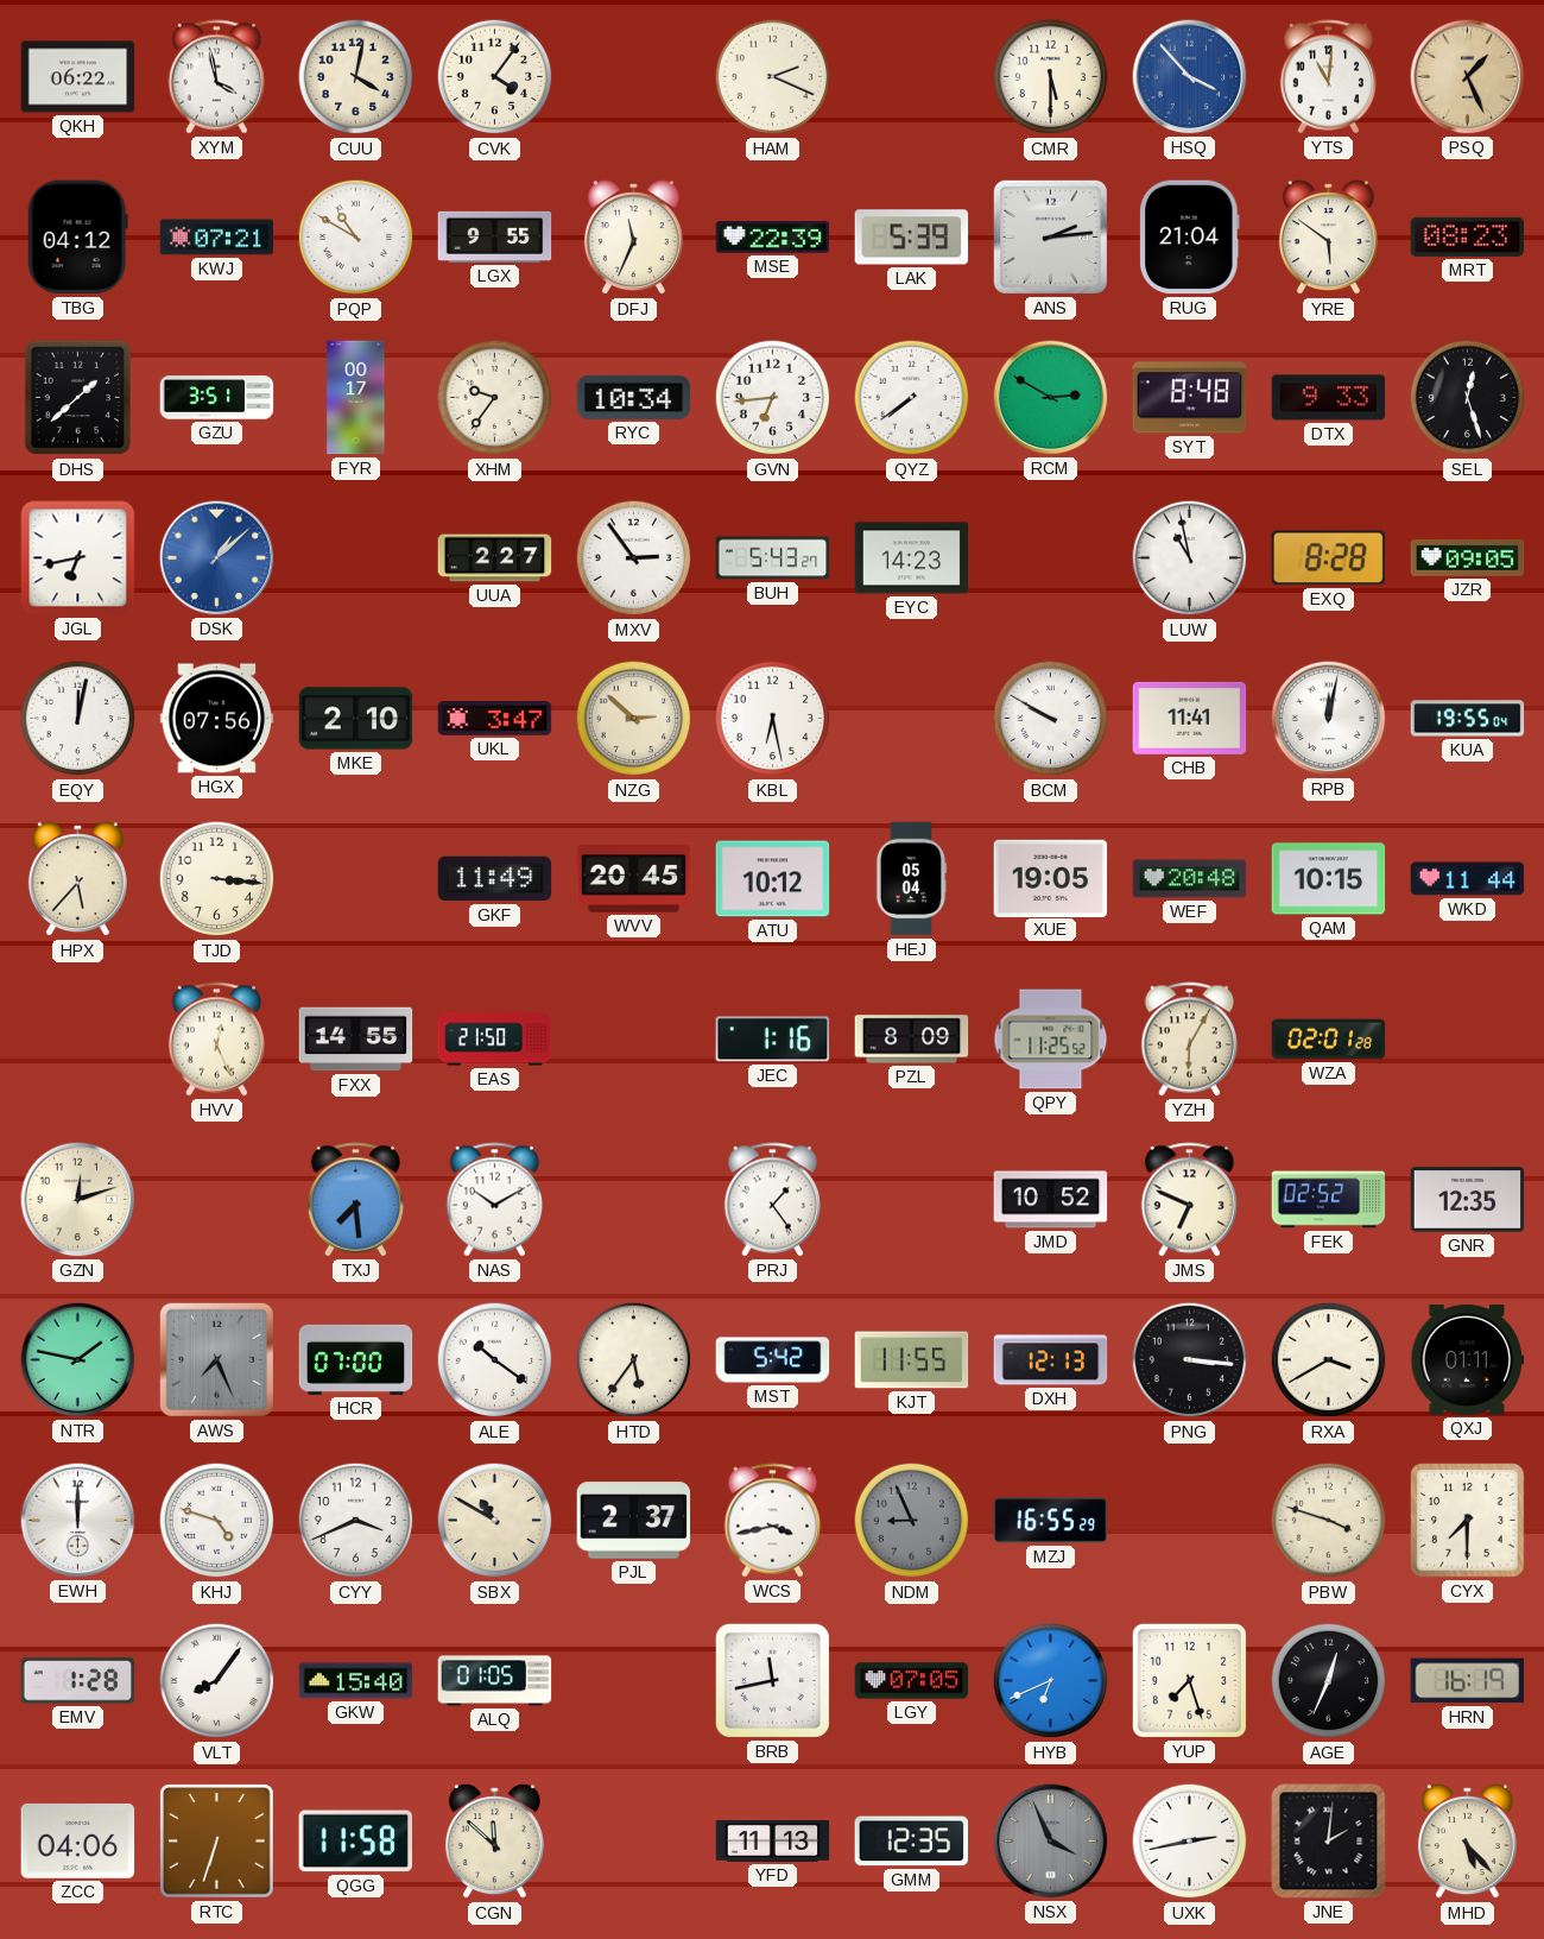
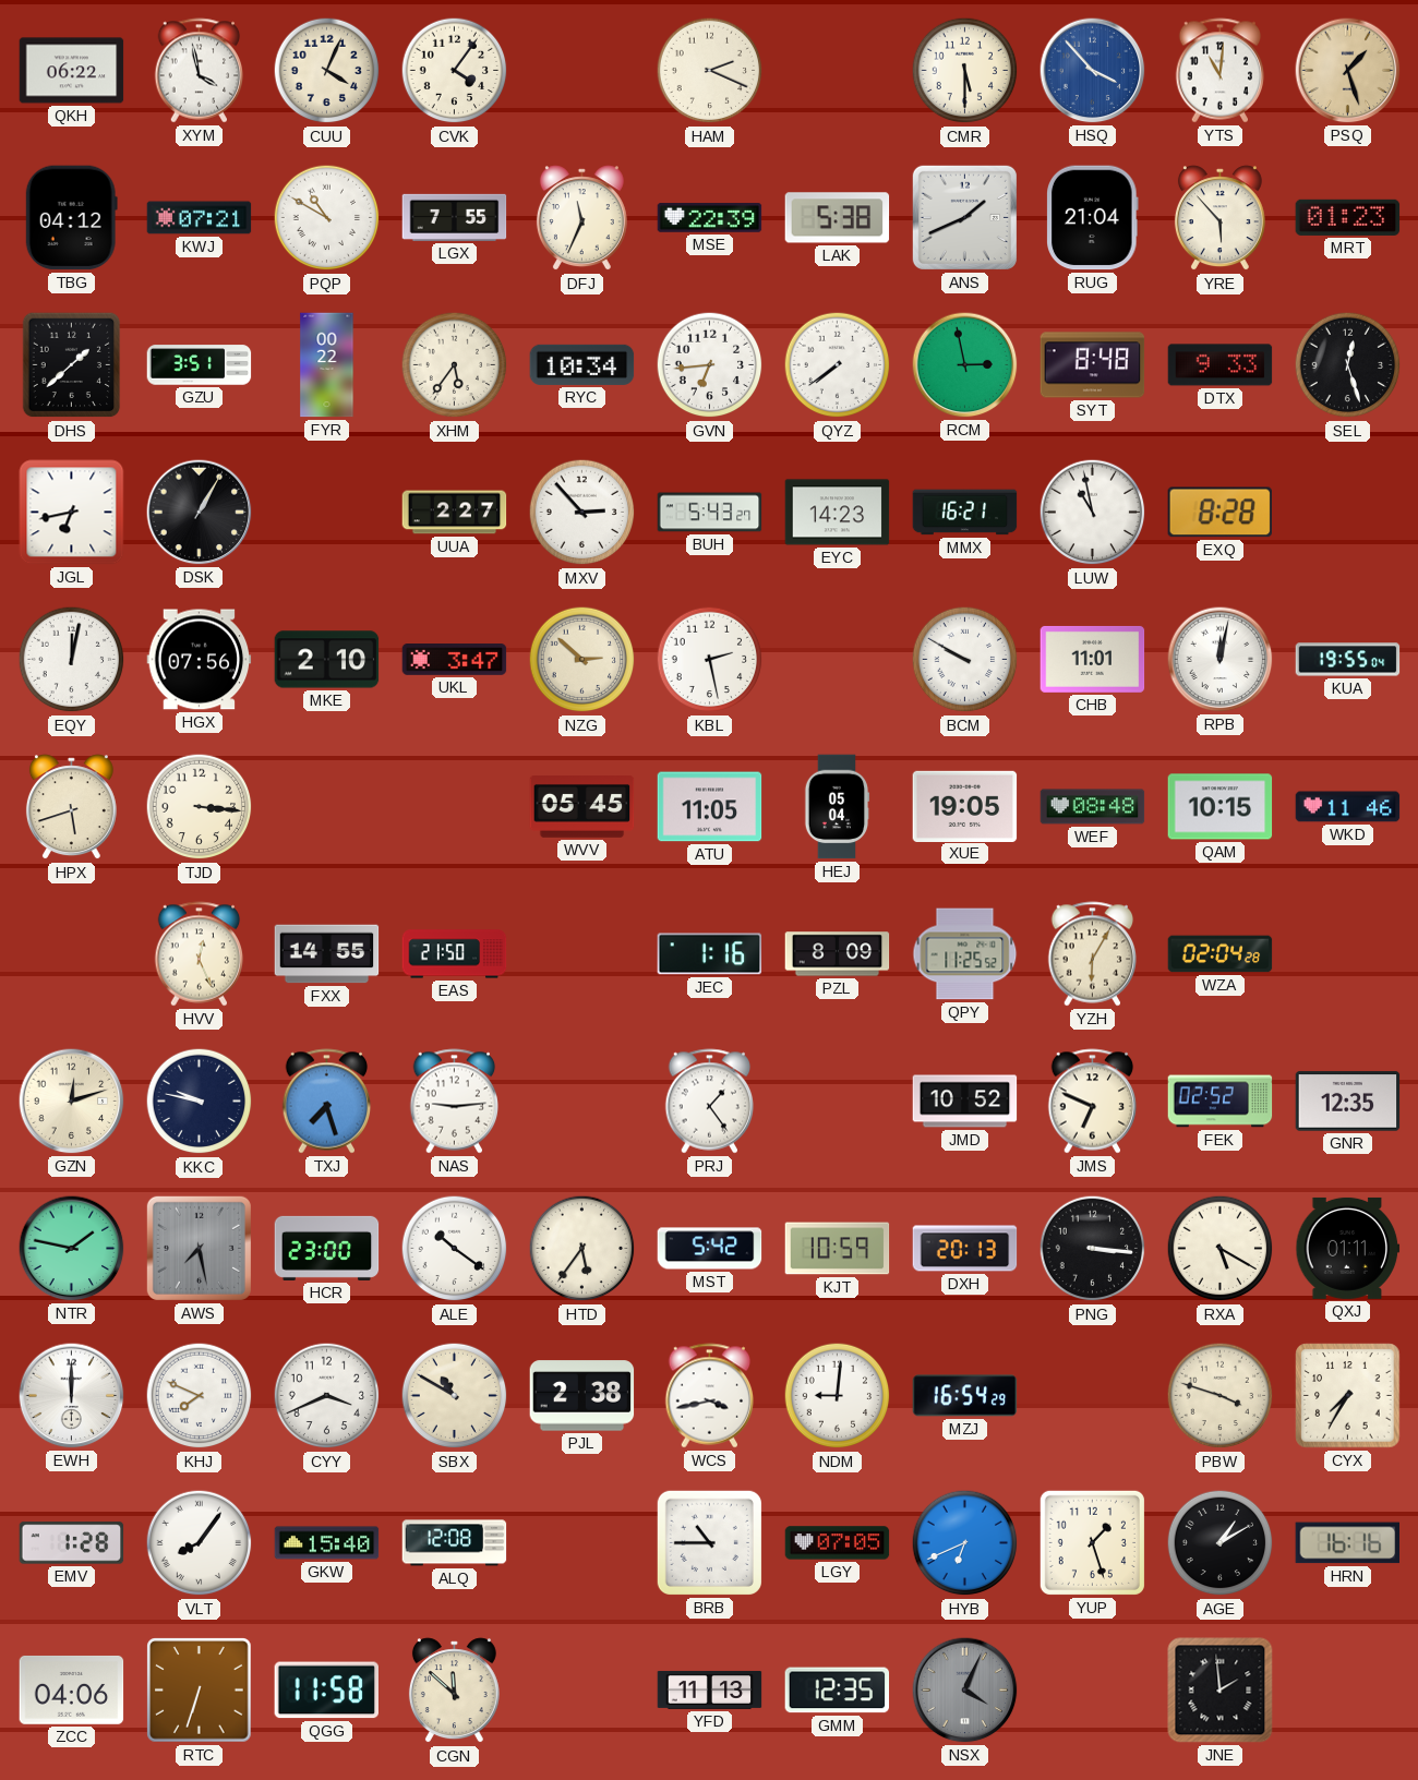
CUU: 4:02 -> 4:04
PSQ: 1:26 -> 1:27
LGX: 9:55 -> 7:55
LAK: 5:39 -> 5:38
ANS: 2:14 -> 1:41
YRE: 5:51 -> 5:53
MRT: 08:23 -> 01:23
FYR: 00:17 -> 00:22
XHM: 9:36 -> 5:36
RCM: 2:50 -> 2:58
DSK: 1:08 -> 1:05
DSK dial: blue -> black
MXV: 2:54 -> 2:53
MMX: none -> 16:21
JZR: 09:05 -> none
KBL: 6:28 -> 2:28
CHB: 11:41 -> 11:01
HPX: 5:37 -> 5:42
GKF: 11:49 -> none
WVV: 20:45 -> 05:45
ATU: 10:12 -> 11:05
WEF: 20:48 -> 08:48
WKD: 11:44 -> 11:46
WZA: 02:01 -> 02:04
KKC: none -> 9:47
TXJ: 7:29 -> 7:27
NAS: 10:10 -> 9:14
AWS: 7:26 -> 7:28
HCR: 07:00 -> 23:00
KJT: 11:55 -> 10:59
DXH: 12:13 -> 20:13
RXA: 3:40 -> 5:20
KHJ: 4:48 -> 7:49
PJL: 2:37 -> 2:38
NDM: 8:56 -> 9:01
NDM dial: grey -> white
MZJ: 16:55 -> 16:54
CYX: 7:30 -> 7:35
ALQ: 01:05 -> 12:08
BRB: 11:43 -> 10:45
YUP: 7:27 -> 1:27
AGE: 12:34 -> 1:10
HRN: 16:19 -> 16:16
NSX: 3:56 -> 4:04
UXK: 2:43 -> none
JNE: 2:01 -> 1:59
MHD: 5:23 -> none
